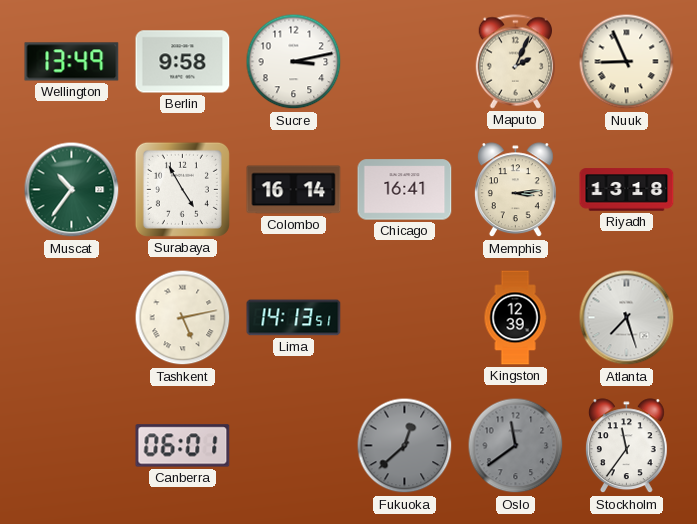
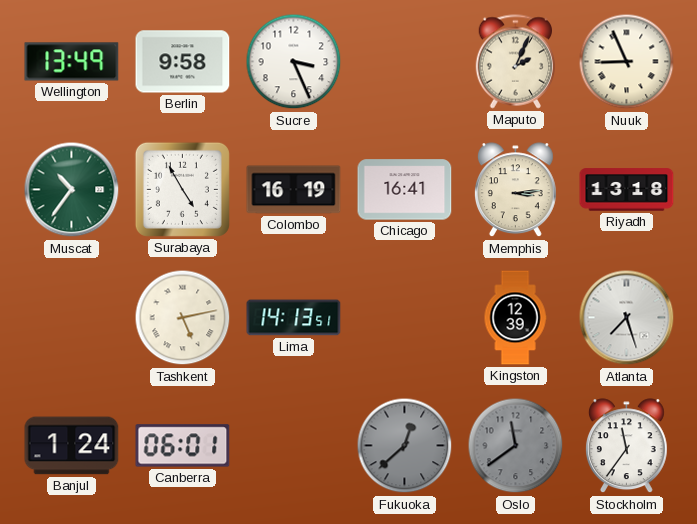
Sucre: 3:13 -> 3:26
Colombo: 16:14 -> 16:19
Banjul: none -> 1:24
